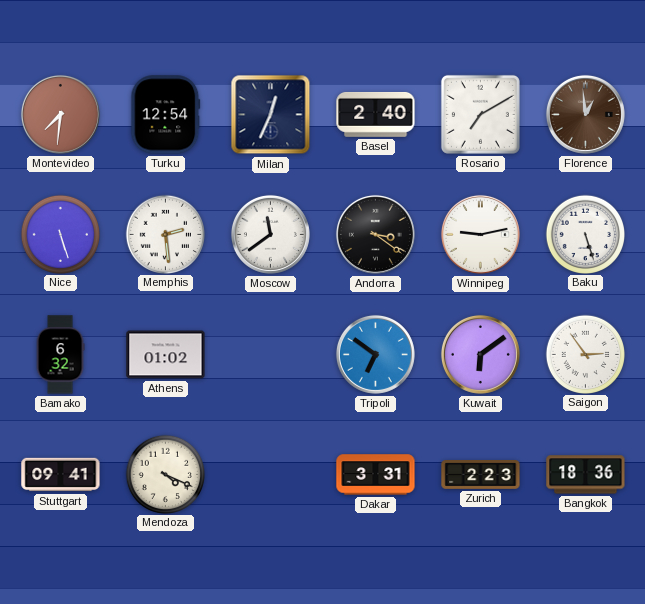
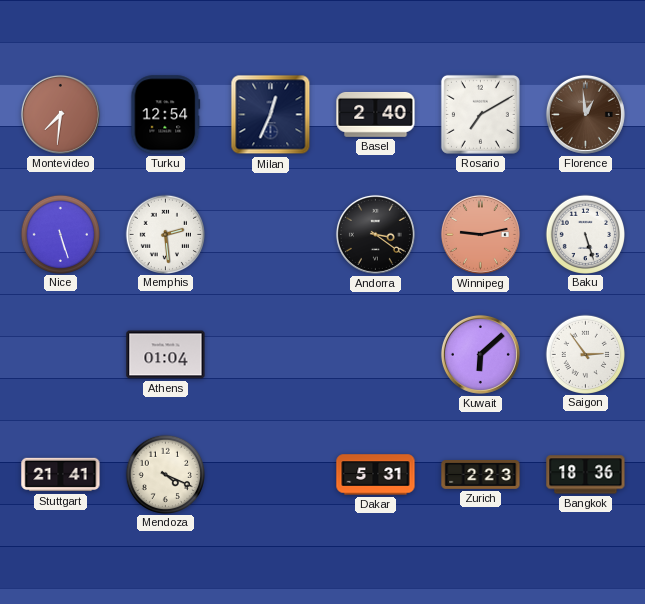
Moscow: 11:39 -> none
Winnipeg dial: white -> salmon
Bamako: 6:32 -> none
Athens: 01:02 -> 01:04
Tripoli: 6:51 -> none
Kuwait: 6:09 -> 6:08
Stuttgart: 09:41 -> 21:41
Dakar: 3:31 -> 5:31
